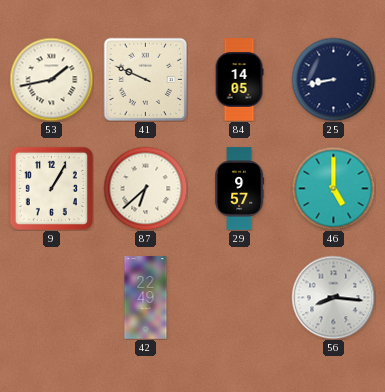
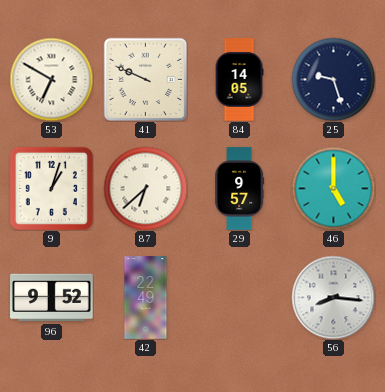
53: 1:43 -> 6:50
25: 8:43 -> 9:27
9: 1:05 -> 1:03
96: none -> 9:52
